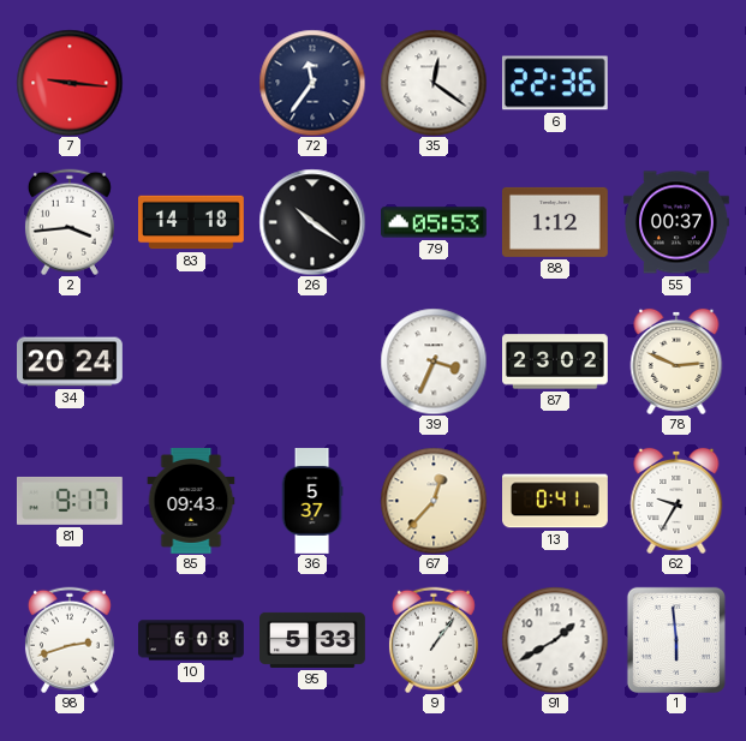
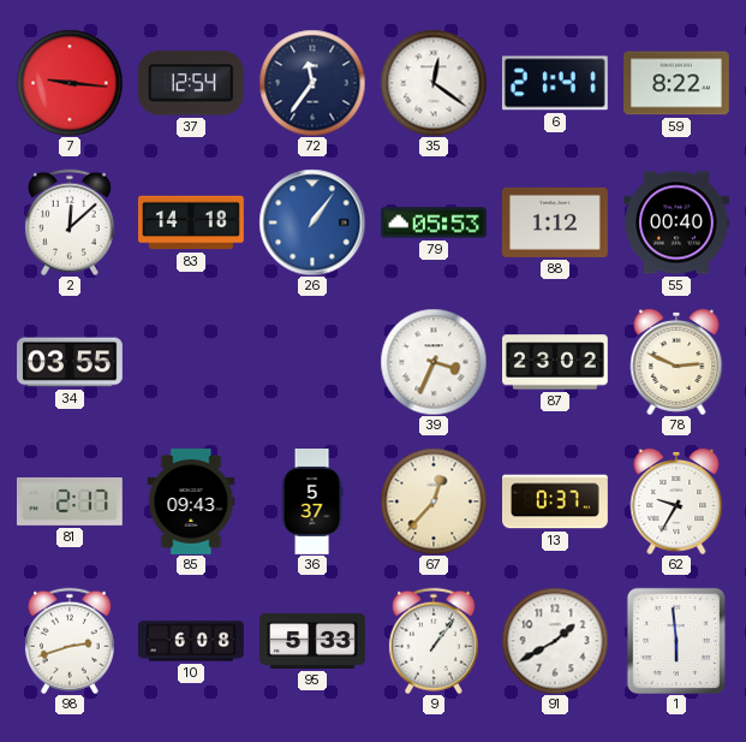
37: none -> 12:54
6: 22:36 -> 21:41
59: none -> 8:22
2: 3:44 -> 12:08
26: 10:21 -> 1:06
26 dial: black -> blue
55: 00:37 -> 00:40
34: 20:24 -> 03:55
81: 9:17 -> 2:17
13: 0:41 -> 0:37
